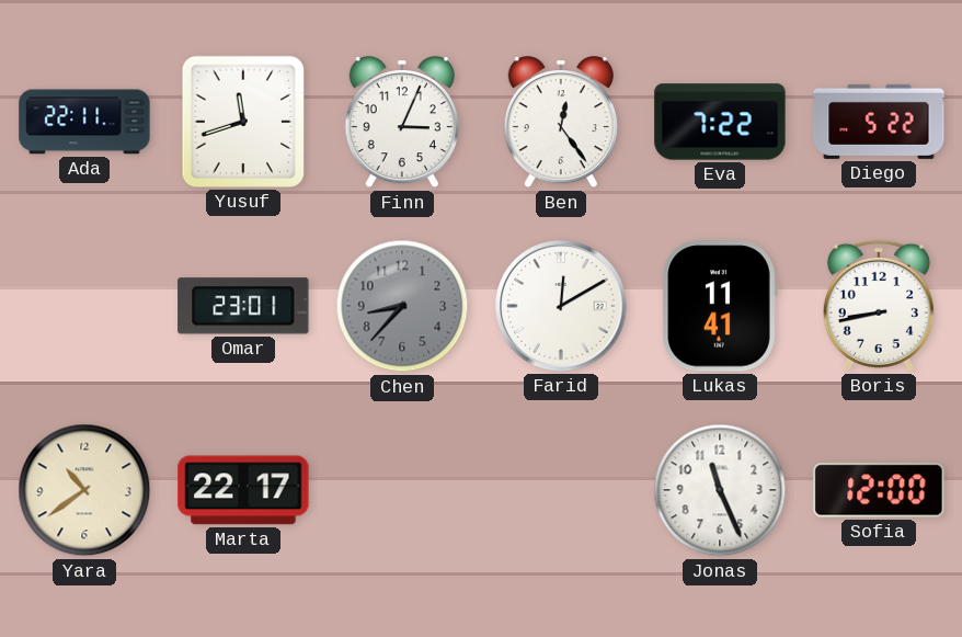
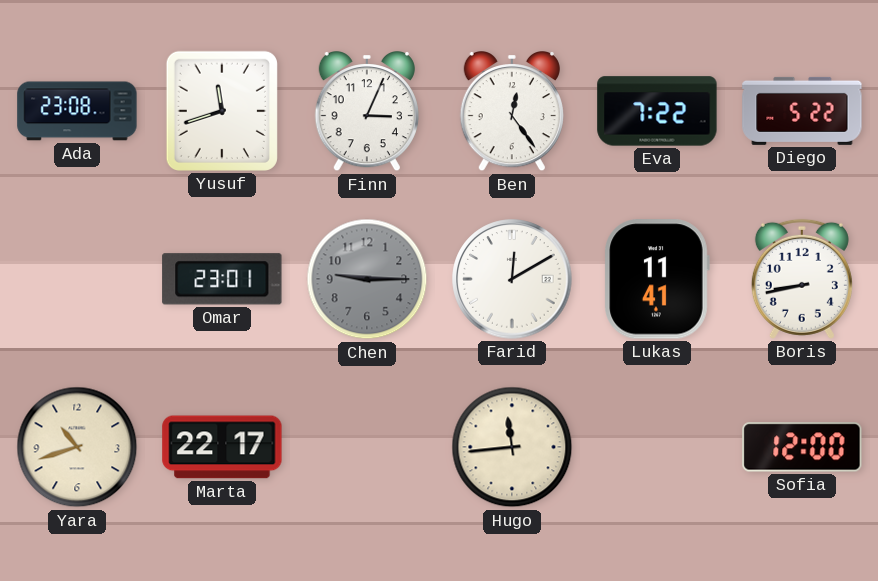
Ada: 22:11 -> 23:08
Chen: 8:37 -> 9:15
Yara: 10:39 -> 10:42
Hugo: none -> 11:44
Jonas: 11:26 -> none
